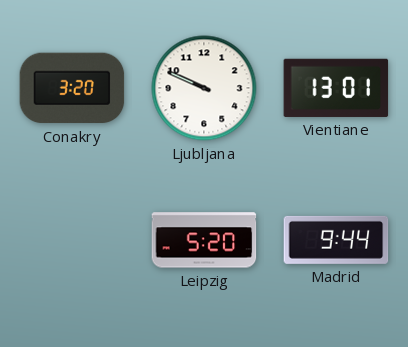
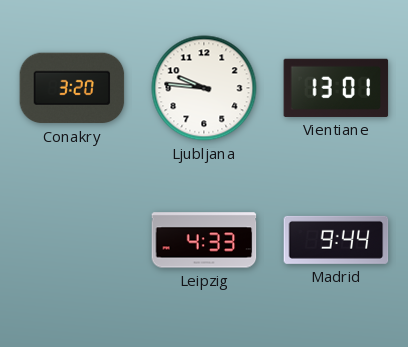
Ljubljana: 9:49 -> 9:46
Leipzig: 5:20 -> 4:33
